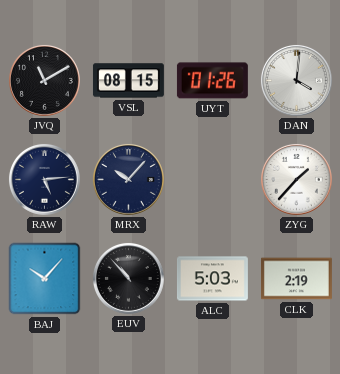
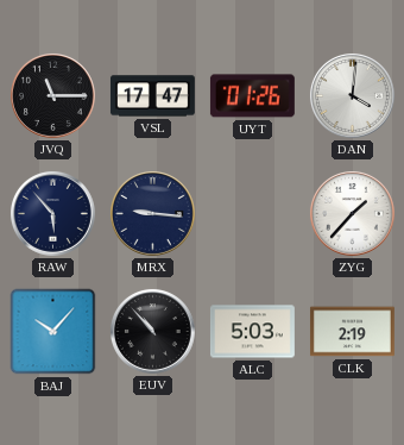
JVQ: 11:10 -> 11:15
VSL: 08:15 -> 17:47
RAW: 5:14 -> 5:53
MRX: 10:07 -> 9:16
